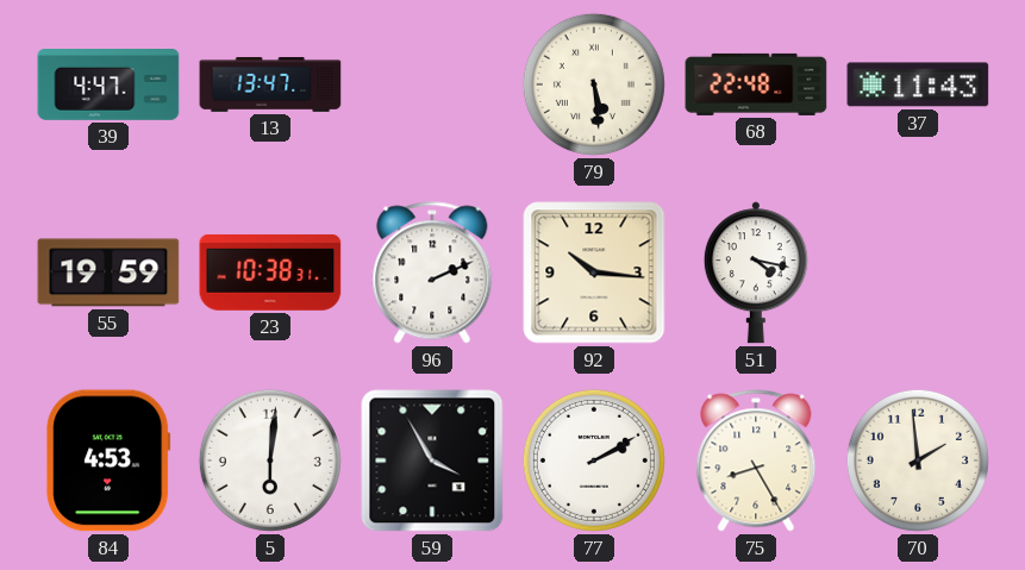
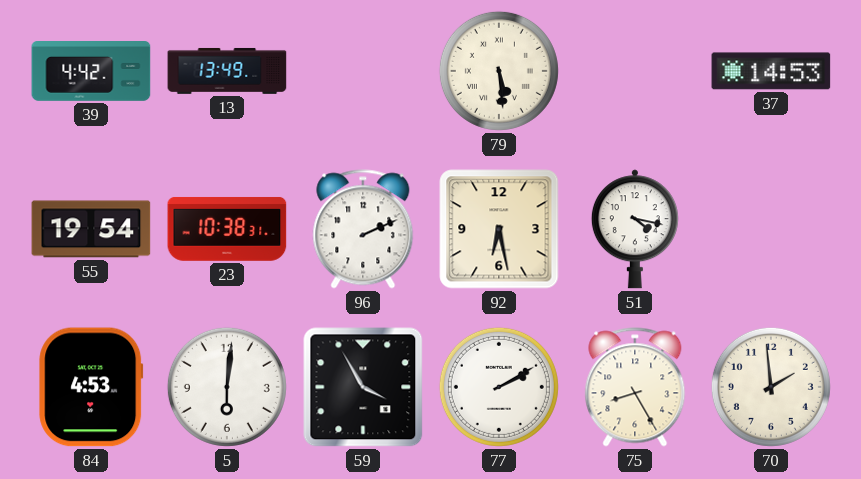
39: 4:47 -> 4:42
13: 13:47 -> 13:49
68: 22:48 -> none
37: 11:43 -> 14:53
55: 19:59 -> 19:54
92: 10:16 -> 6:28
